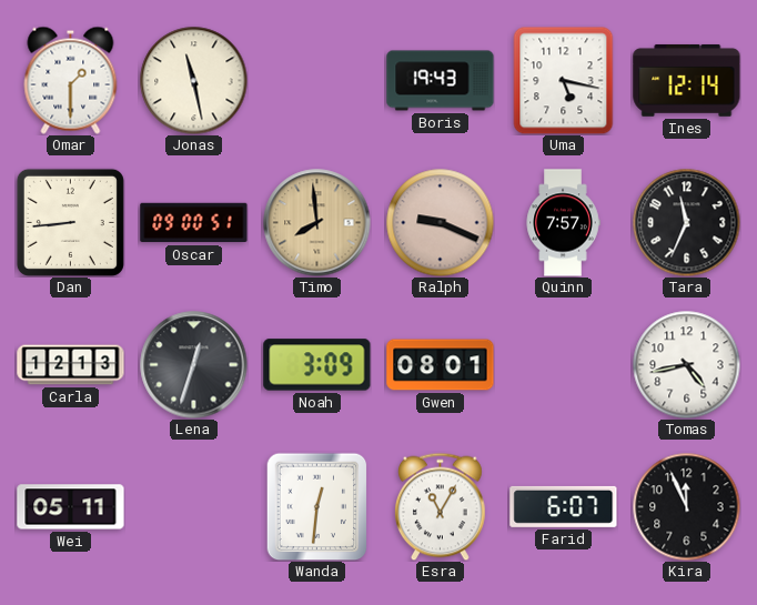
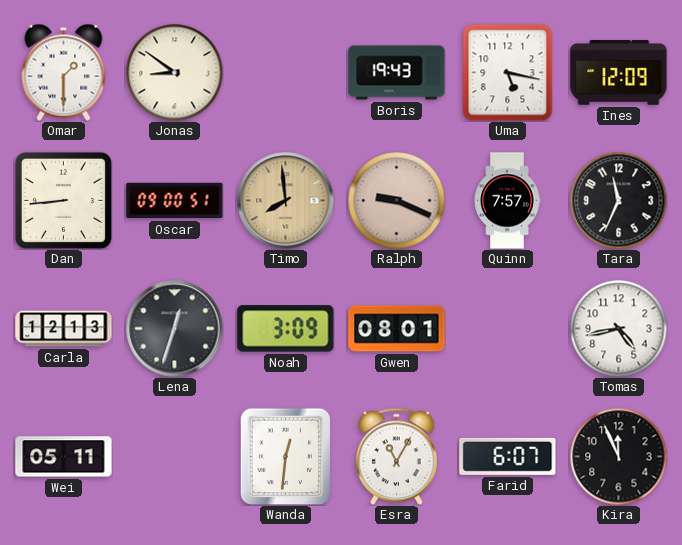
Jonas: 11:28 -> 8:51
Ines: 12:14 -> 12:09
